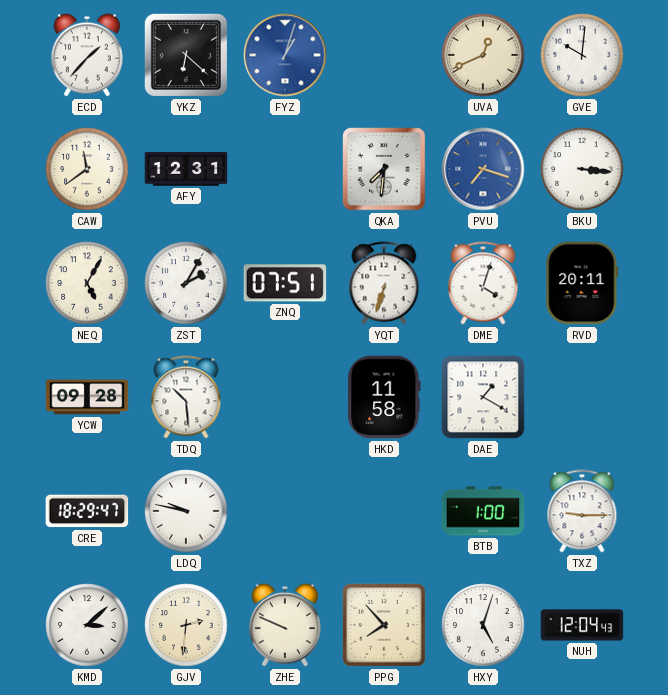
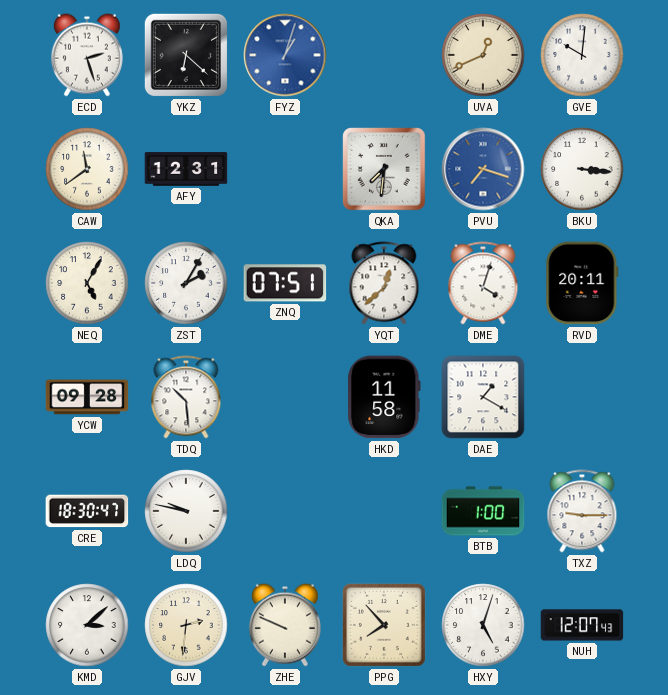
ECD: 1:37 -> 2:27
YQT: 6:33 -> 12:38
CRE: 18:29 -> 18:30
NUH: 12:04 -> 12:07
